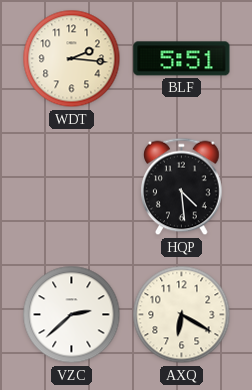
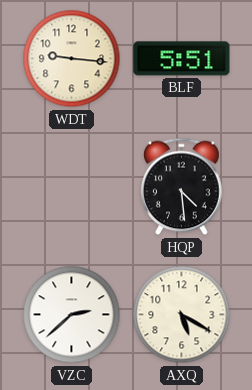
WDT: 2:16 -> 9:16
AXQ: 6:20 -> 5:20
